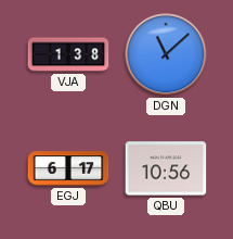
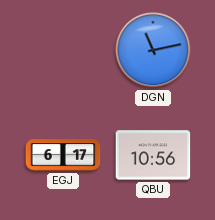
VJA: 1:38 -> none
DGN: 11:08 -> 11:13
